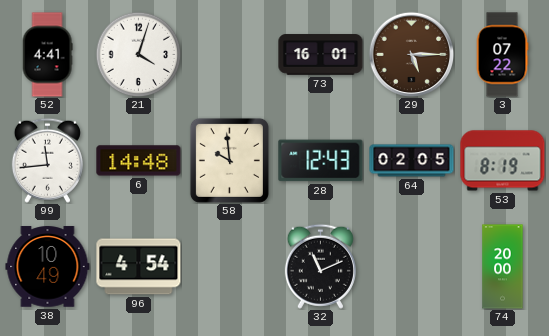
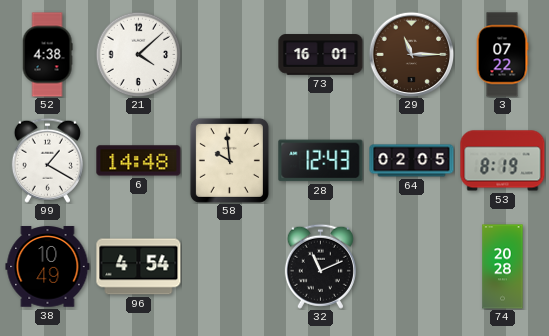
52: 4:41 -> 4:38
21: 4:03 -> 4:08
29: 5:15 -> 11:15
99: 11:44 -> 1:20
74: 20:00 -> 20:28
